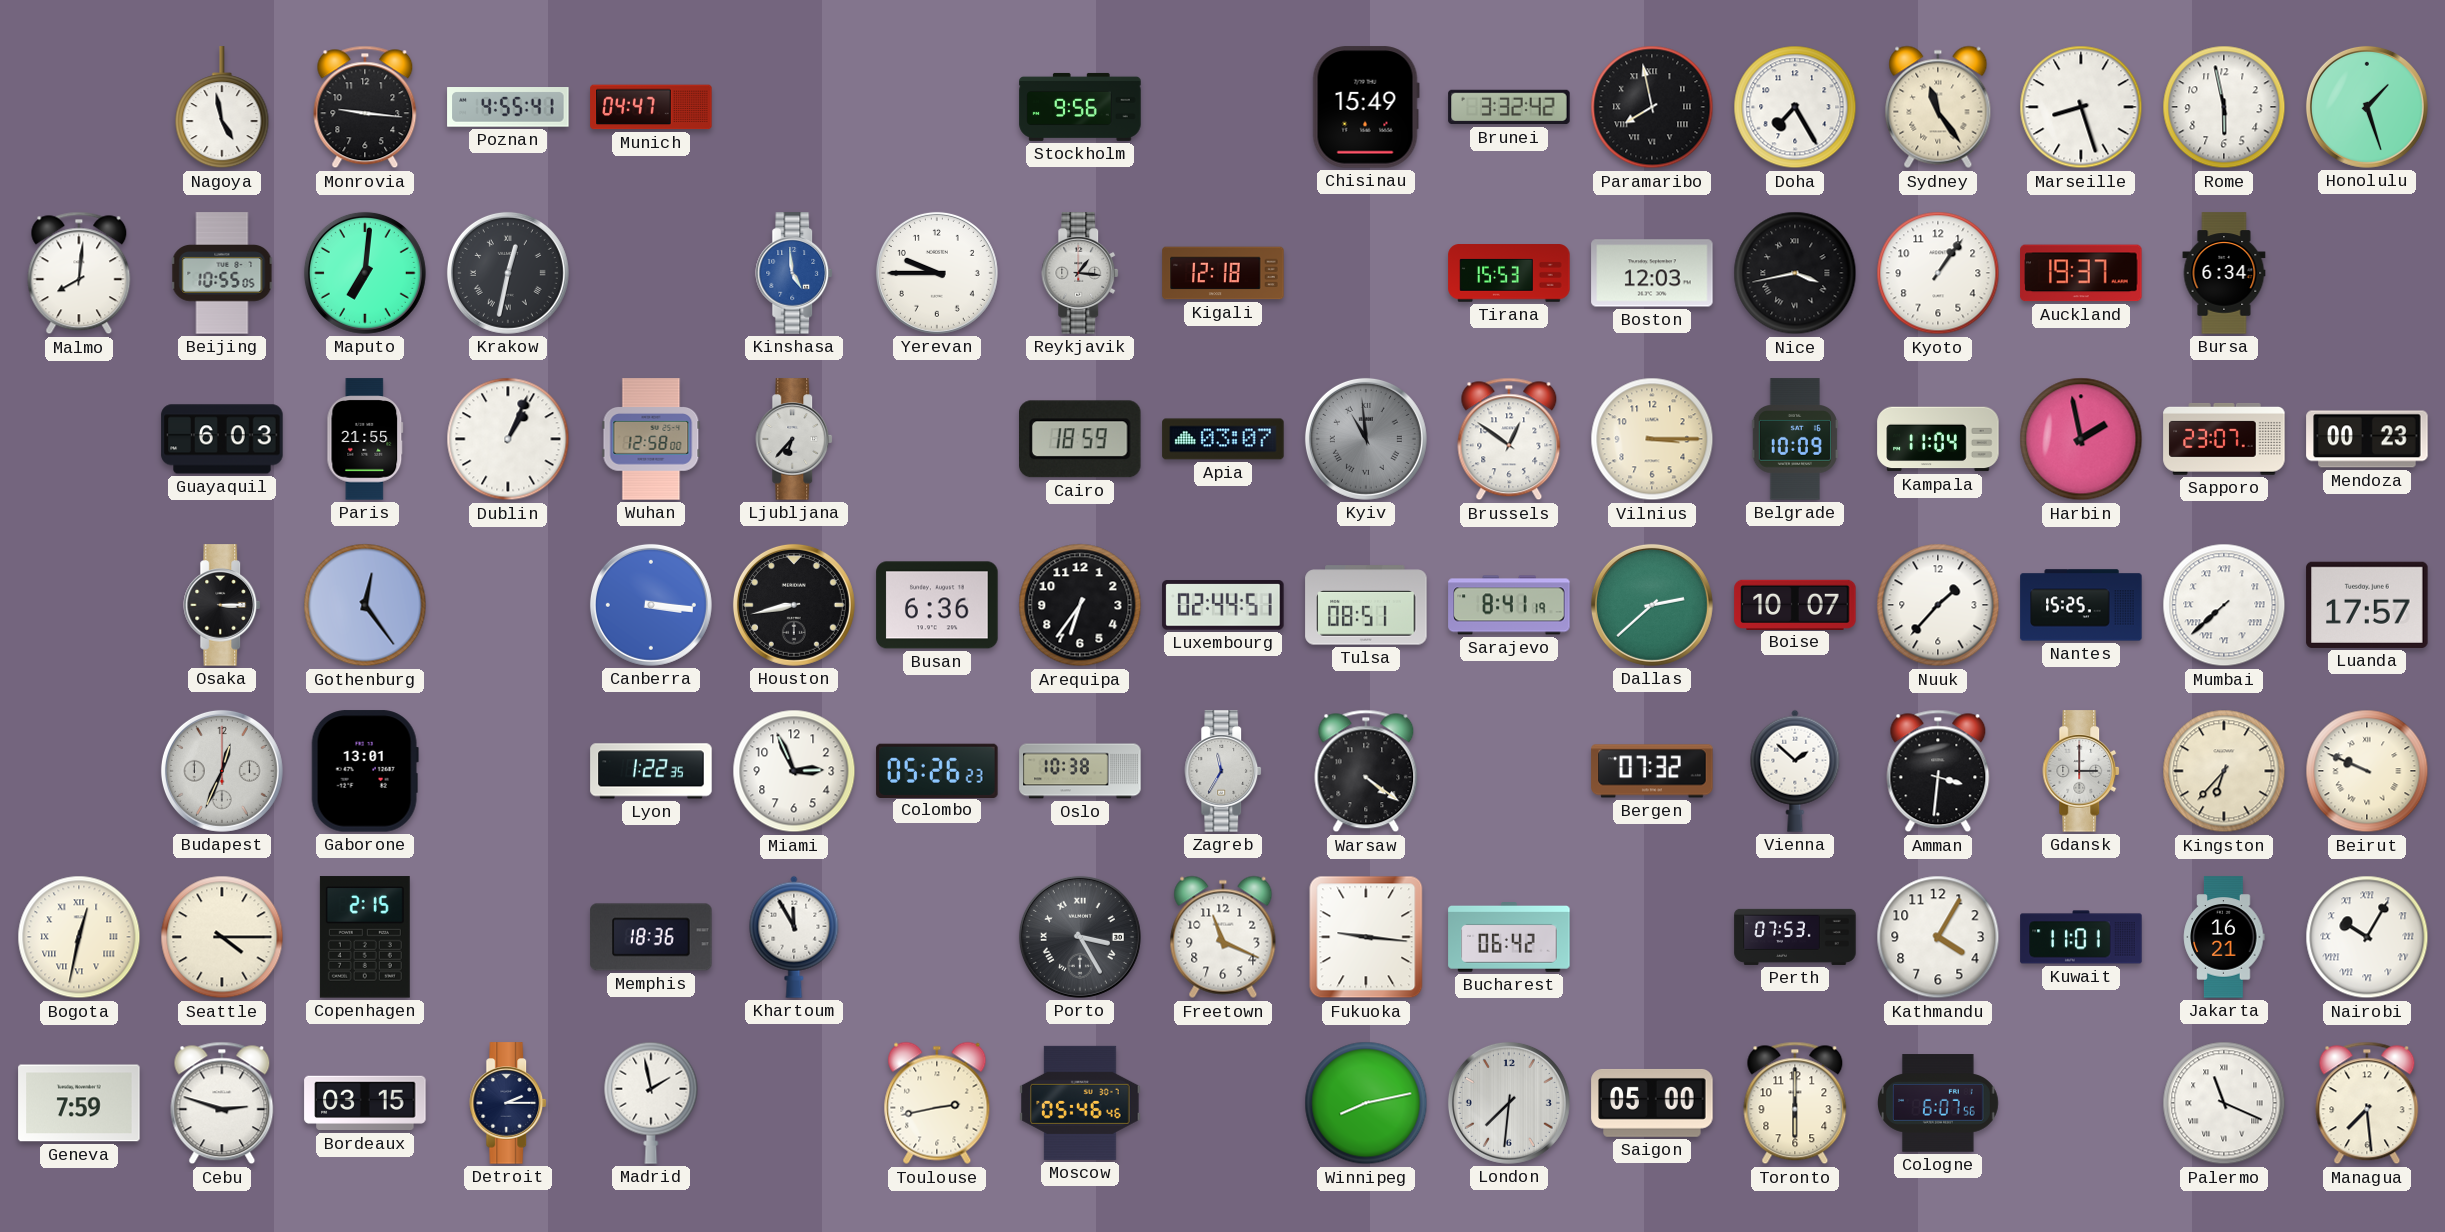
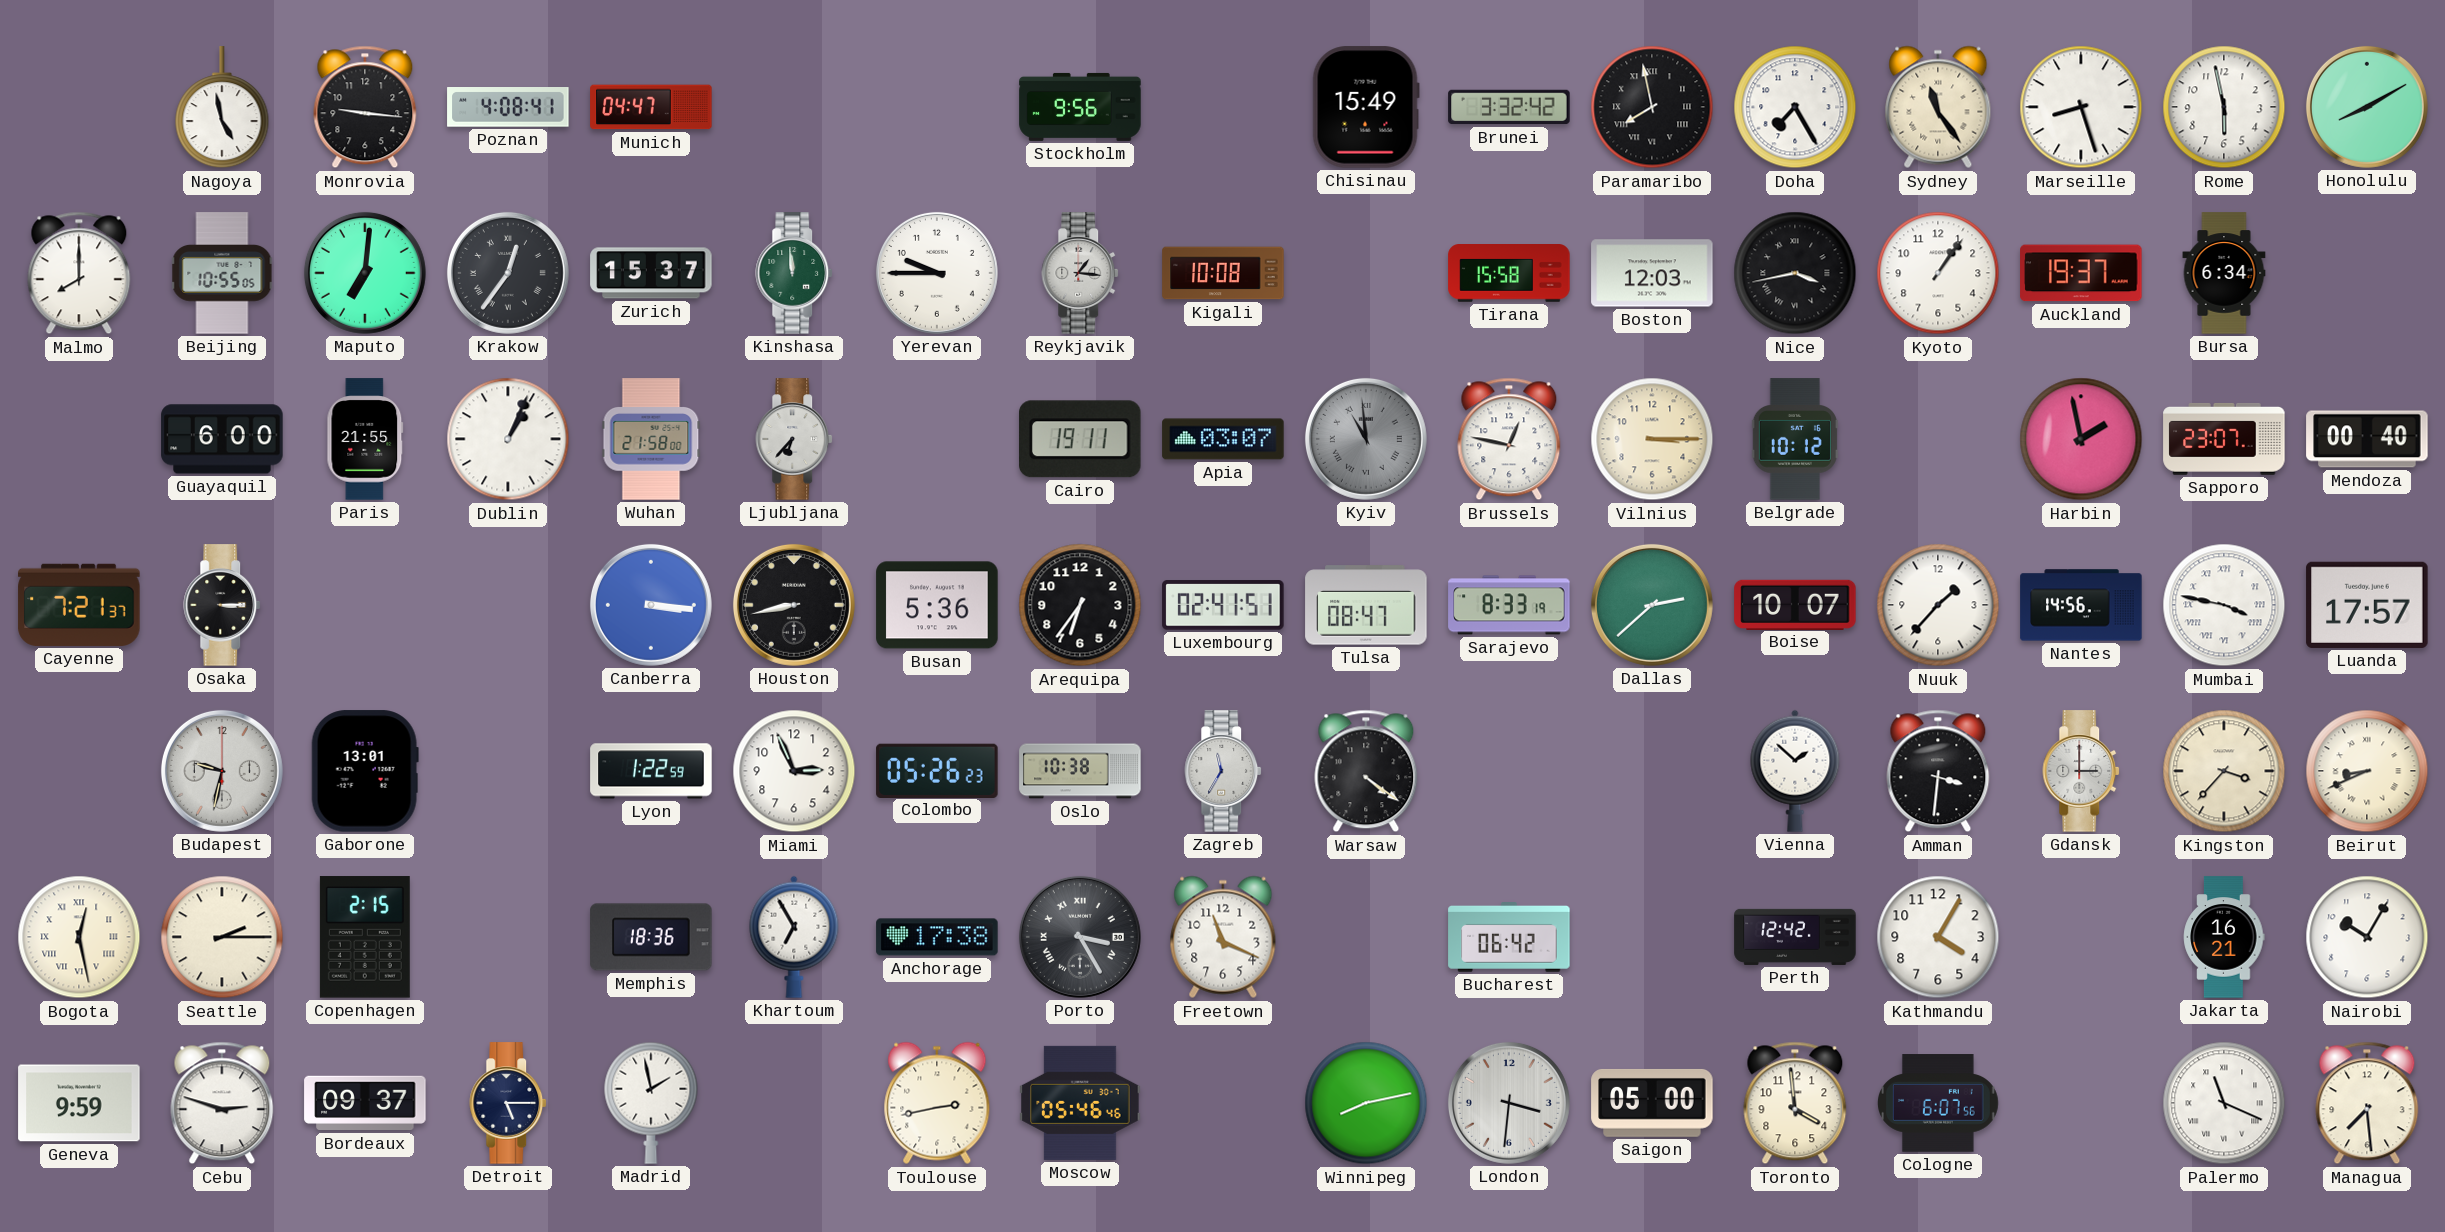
Poznan: 4:55 -> 4:08
Honolulu: 1:27 -> 8:10
Malmo: 8:01 -> 8:00
Krakow: 12:32 -> 12:36
Zurich: none -> 15:37
Kinshasa: 4:59 -> 11:59
Kinshasa dial: blue -> green
Kigali: 12:18 -> 10:08
Tirana: 15:53 -> 15:58
Guayaquil: 6:03 -> 6:00
Wuhan: 12:58 -> 21:58
Cairo: 18:59 -> 19:11
Brussels: 12:51 -> 12:47
Belgrade: 10:09 -> 10:12
Kampala: 11:04 -> none
Mendoza: 00:23 -> 00:40
Cayenne: none -> 7:21
Gothenburg: 12:24 -> none
Busan: 6:36 -> 5:36
Luxembourg: 02:44 -> 02:41
Tulsa: 08:51 -> 08:47
Sarajevo: 8:41 -> 8:33
Nantes: 15:25 -> 14:56
Mumbai: 7:38 -> 3:47
Budapest: 12:34 -> 9:32
Lyon: 1:22:35 -> 1:22:59
Bergen: 07:32 -> none
Kingston: 6:37 -> 3:37
Beirut: 9:49 -> 8:41
Bogota: 12:32 -> 12:28
Seattle: 4:15 -> 2:15
Khartoum: 11:55 -> 6:55
Anchorage: none -> 17:38
Fukuoka: 9:16 -> none
Perth: 07:53 -> 12:42
Kuwait: 11:01 -> none
Nairobi numerals: Roman -> Arabic
Geneva: 7:59 -> 9:59
Bordeaux: 03:15 -> 09:37
Detroit: 2:15 -> 5:15
London: 7:31 -> 3:31
Toronto: 6:00 -> 3:59
